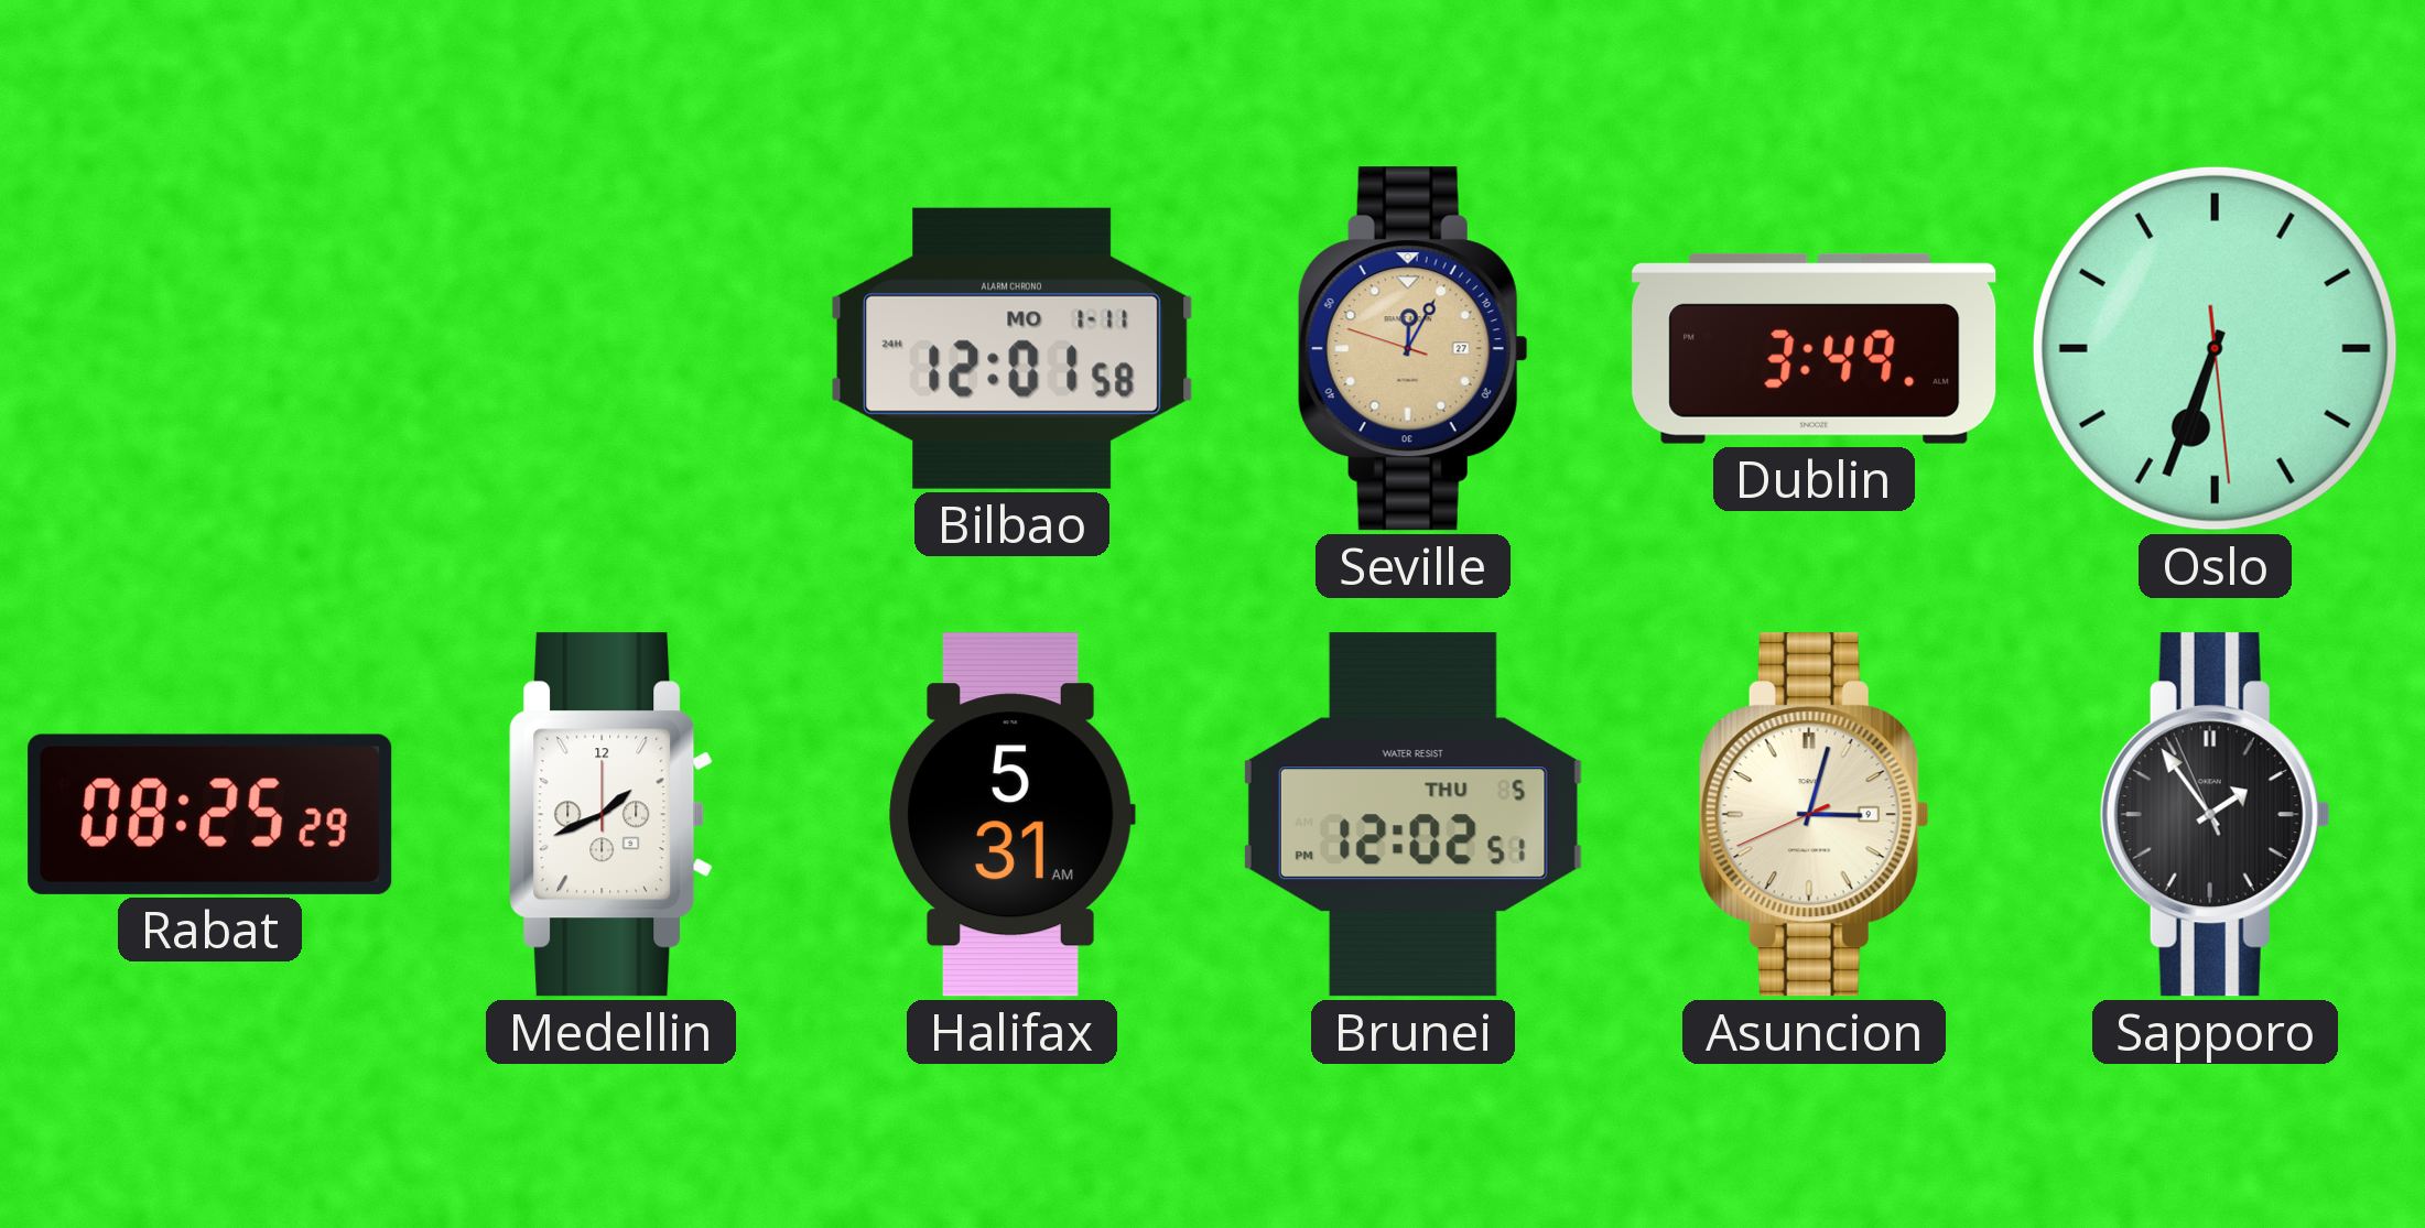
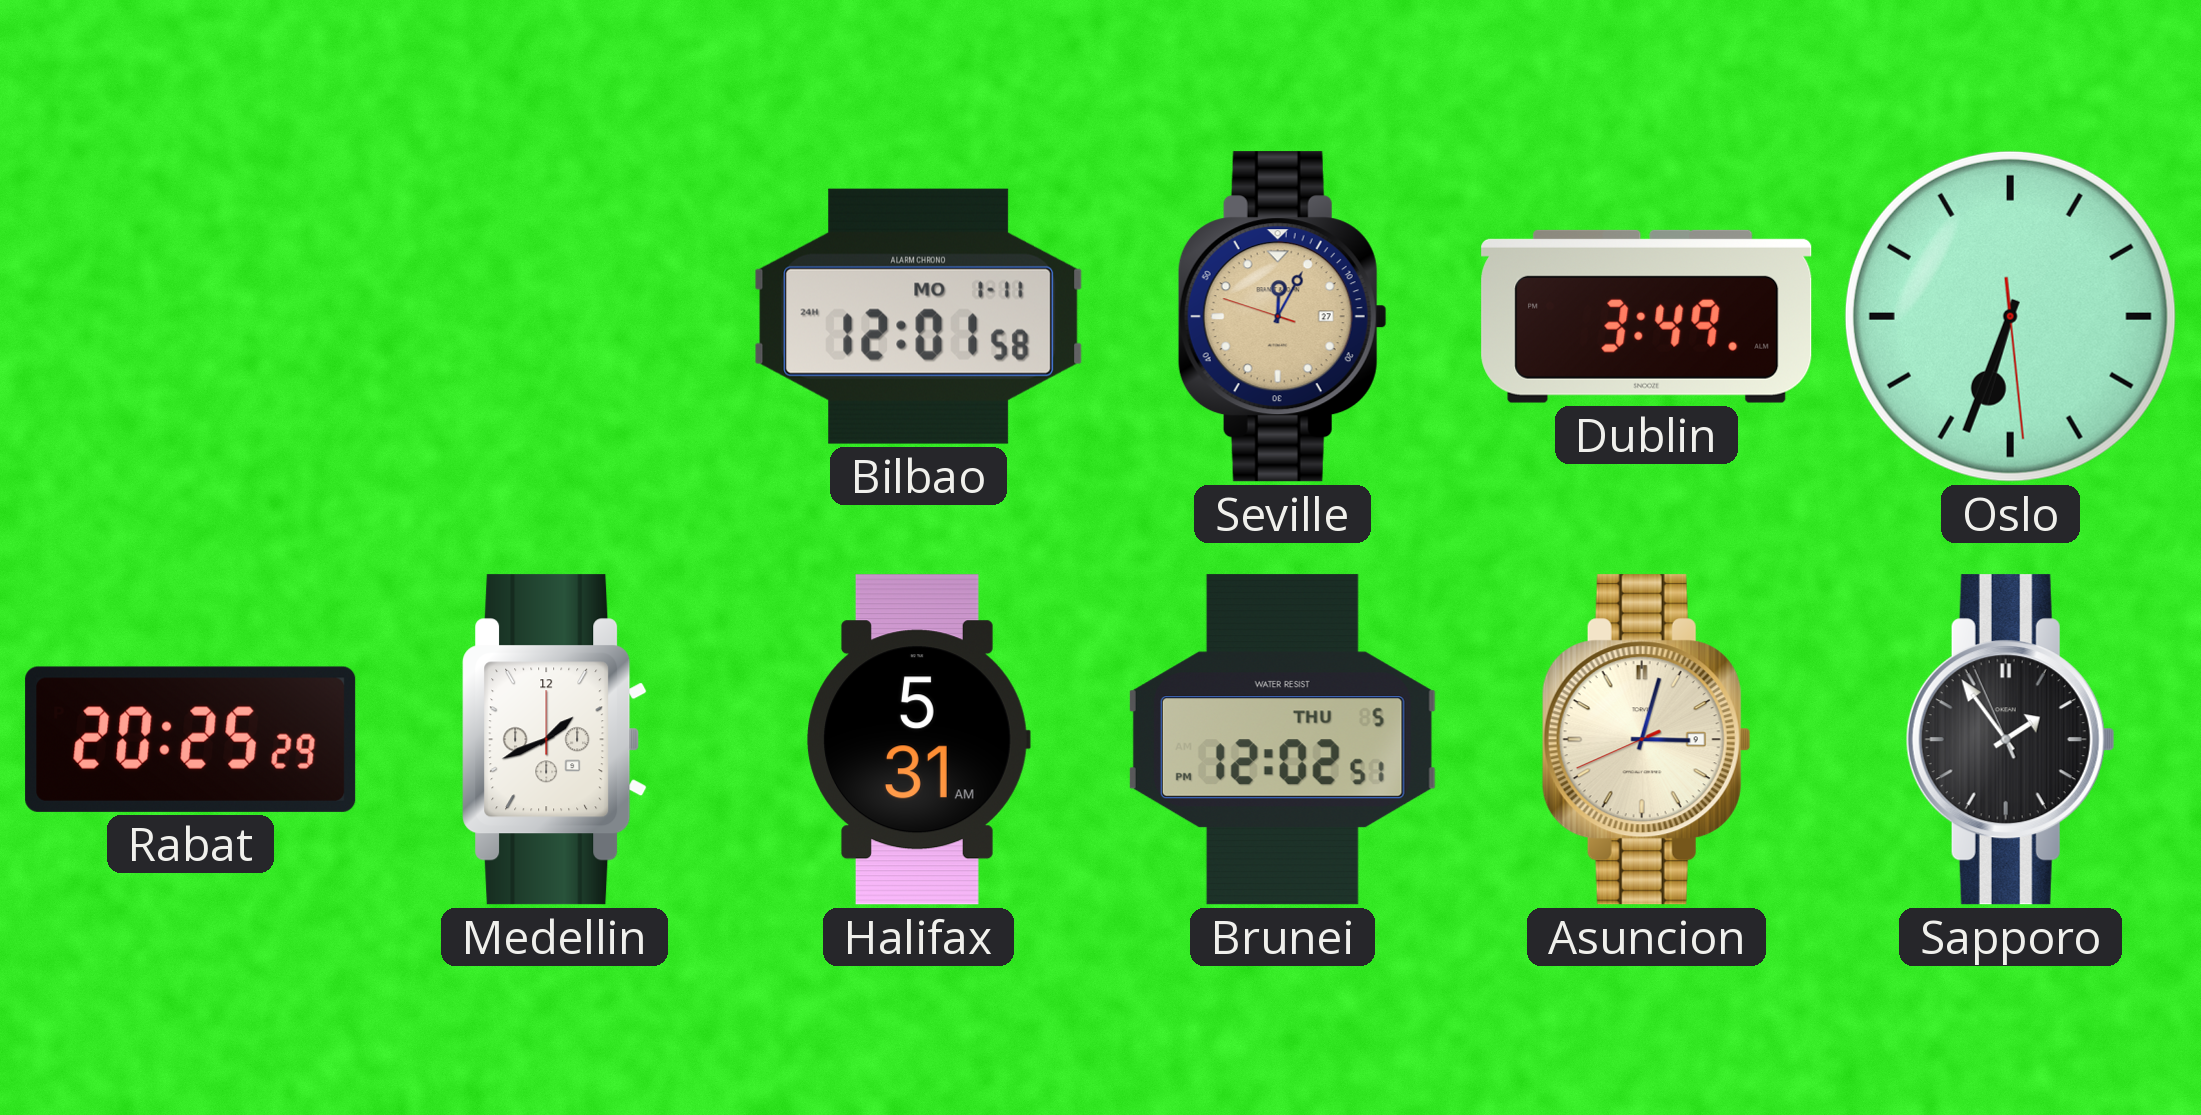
Rabat: 08:25 -> 20:25
